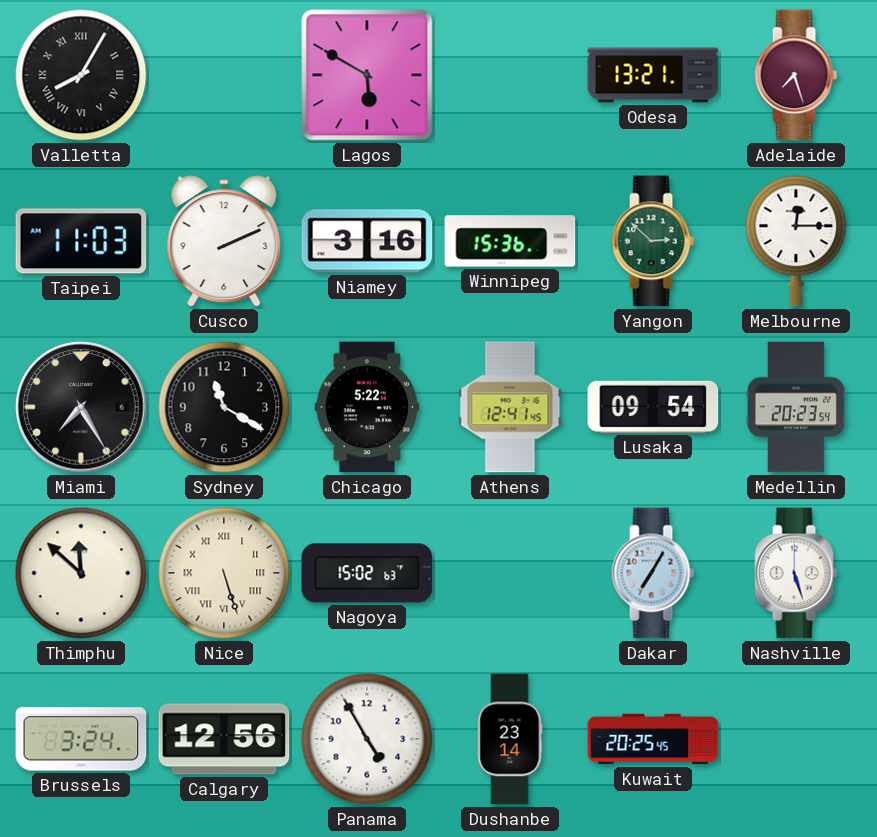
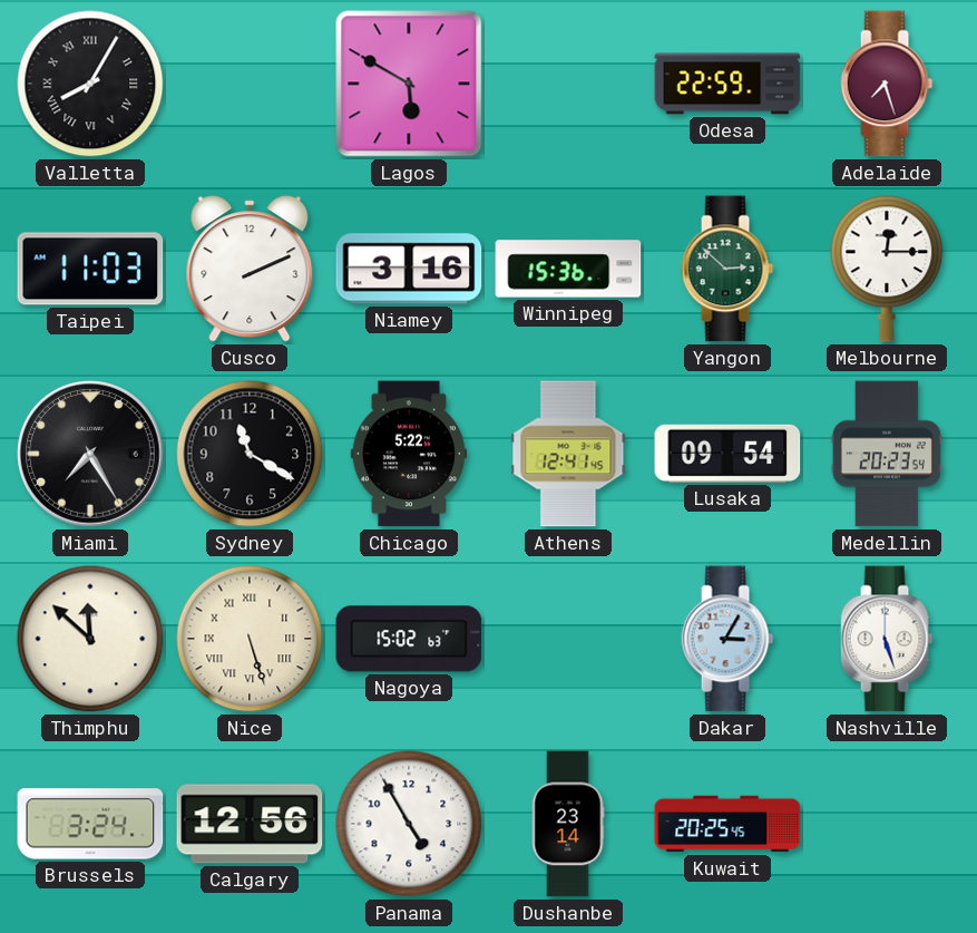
Odesa: 13:21 -> 22:59
Dakar: 7:05 -> 3:05
